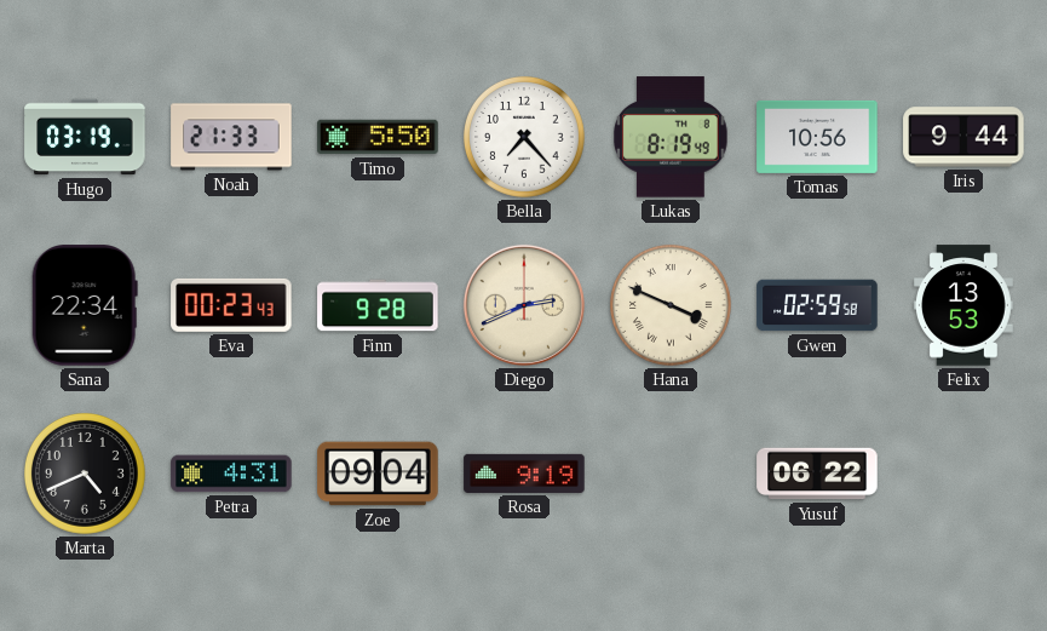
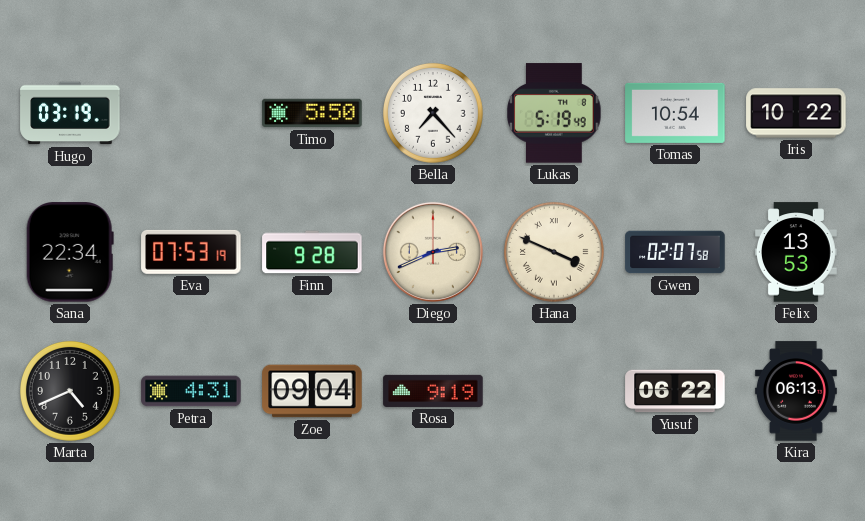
Noah: 21:33 -> none
Lukas: 8:19 -> 5:19
Tomas: 10:56 -> 10:54
Iris: 9:44 -> 10:22
Eva: 00:23 -> 07:53
Gwen: 02:59 -> 02:07
Kira: none -> 06:13
